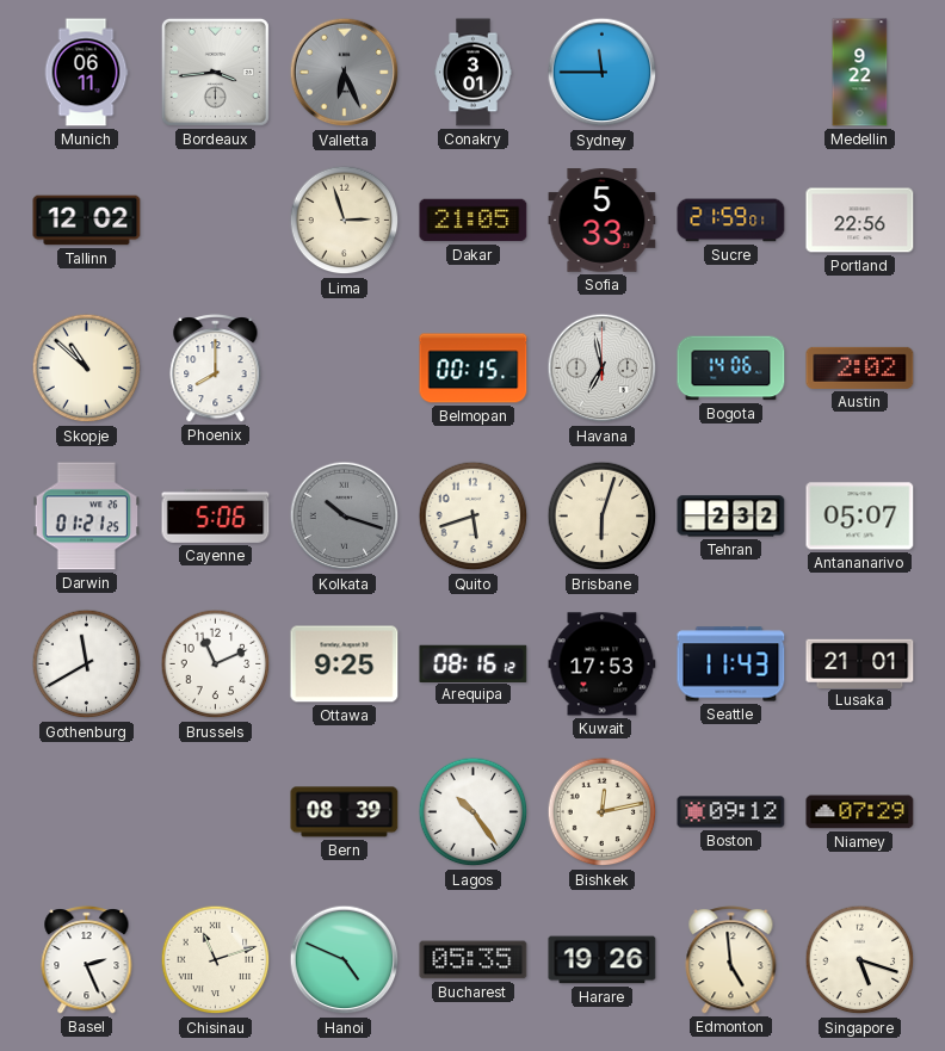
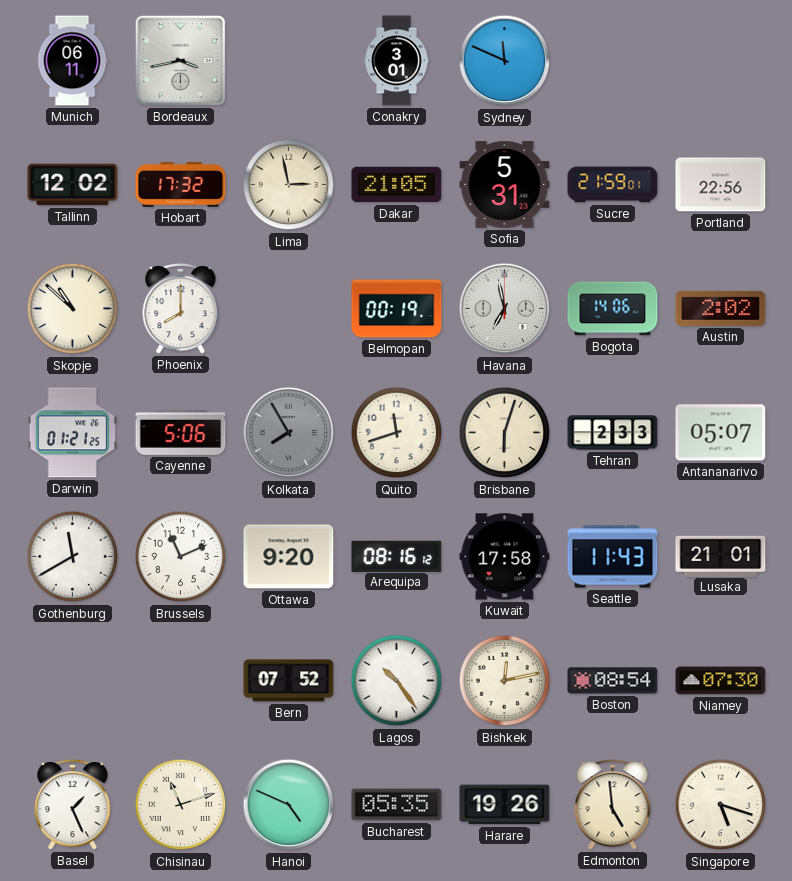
Bordeaux: 3:44 -> 3:43
Valletta: 6:26 -> none
Sydney: 11:45 -> 11:49
Medellin: 9:22 -> none
Hobart: none -> 17:32
Lima: 2:57 -> 2:58
Sofia: 5:33 -> 5:31
Belmopan: 00:15 -> 00:19
Kolkata: 10:18 -> 7:55
Quito: 5:42 -> 11:42
Tehran: 2:32 -> 2:33
Ottawa: 9:25 -> 9:20
Kuwait: 17:53 -> 17:58
Bern: 08:39 -> 07:52
Boston: 09:12 -> 08:54
Niamey: 07:29 -> 07:30
Basel: 2:26 -> 1:26
